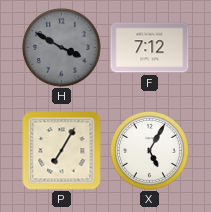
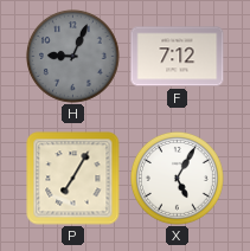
H: 3:50 -> 9:04
